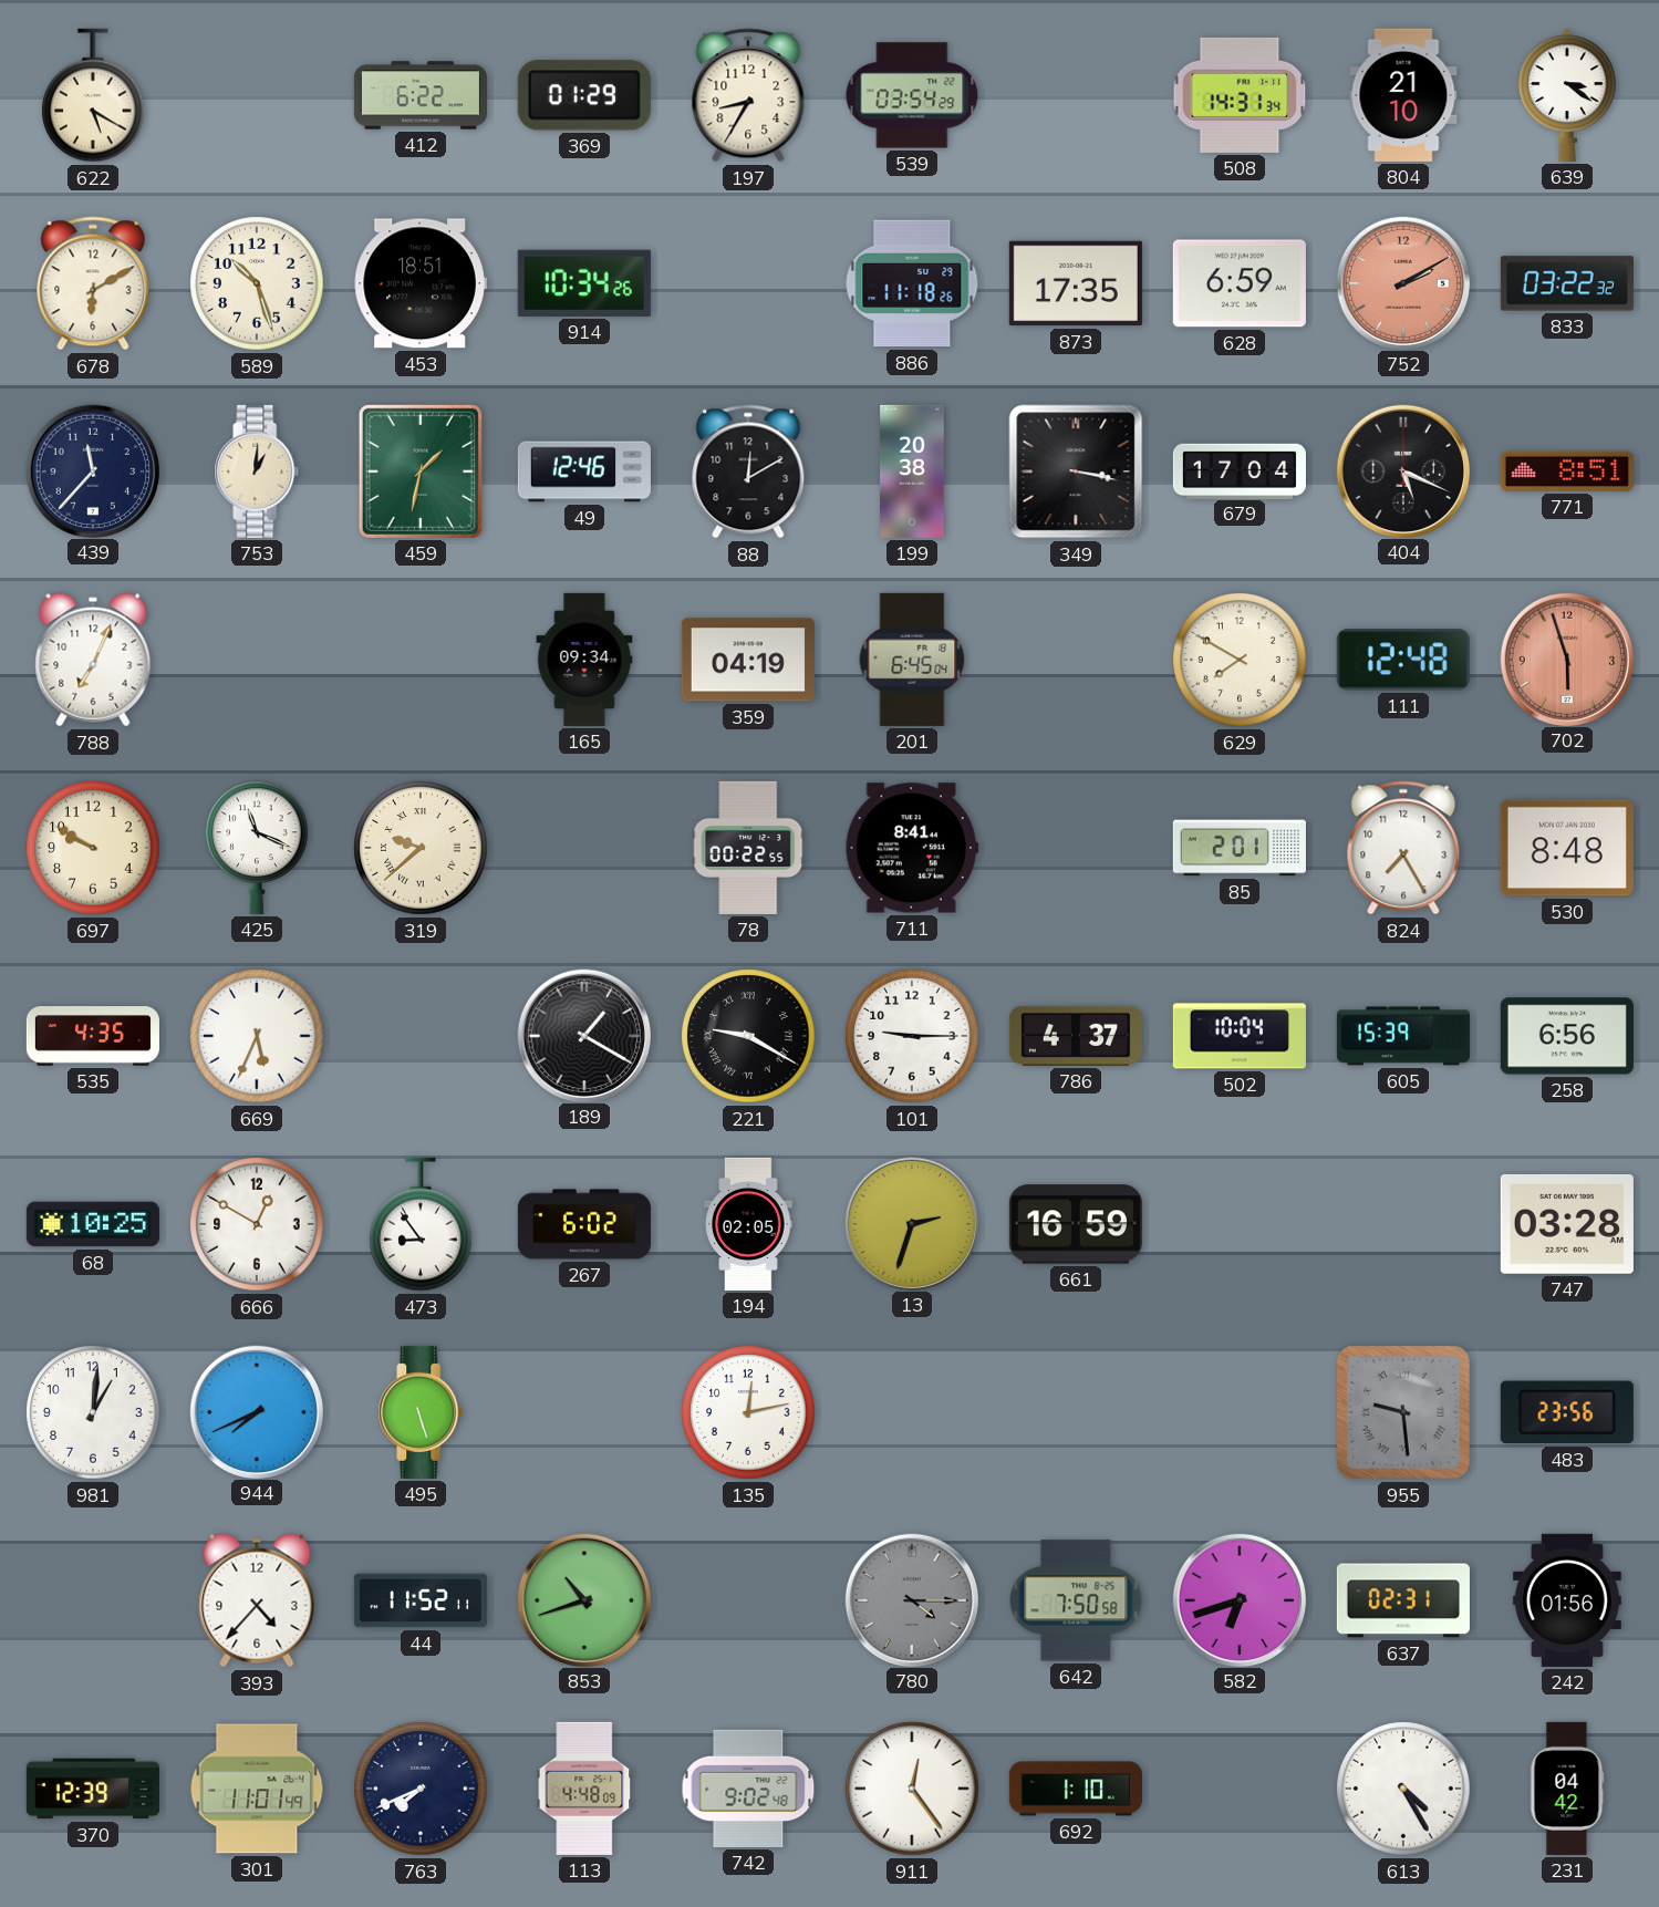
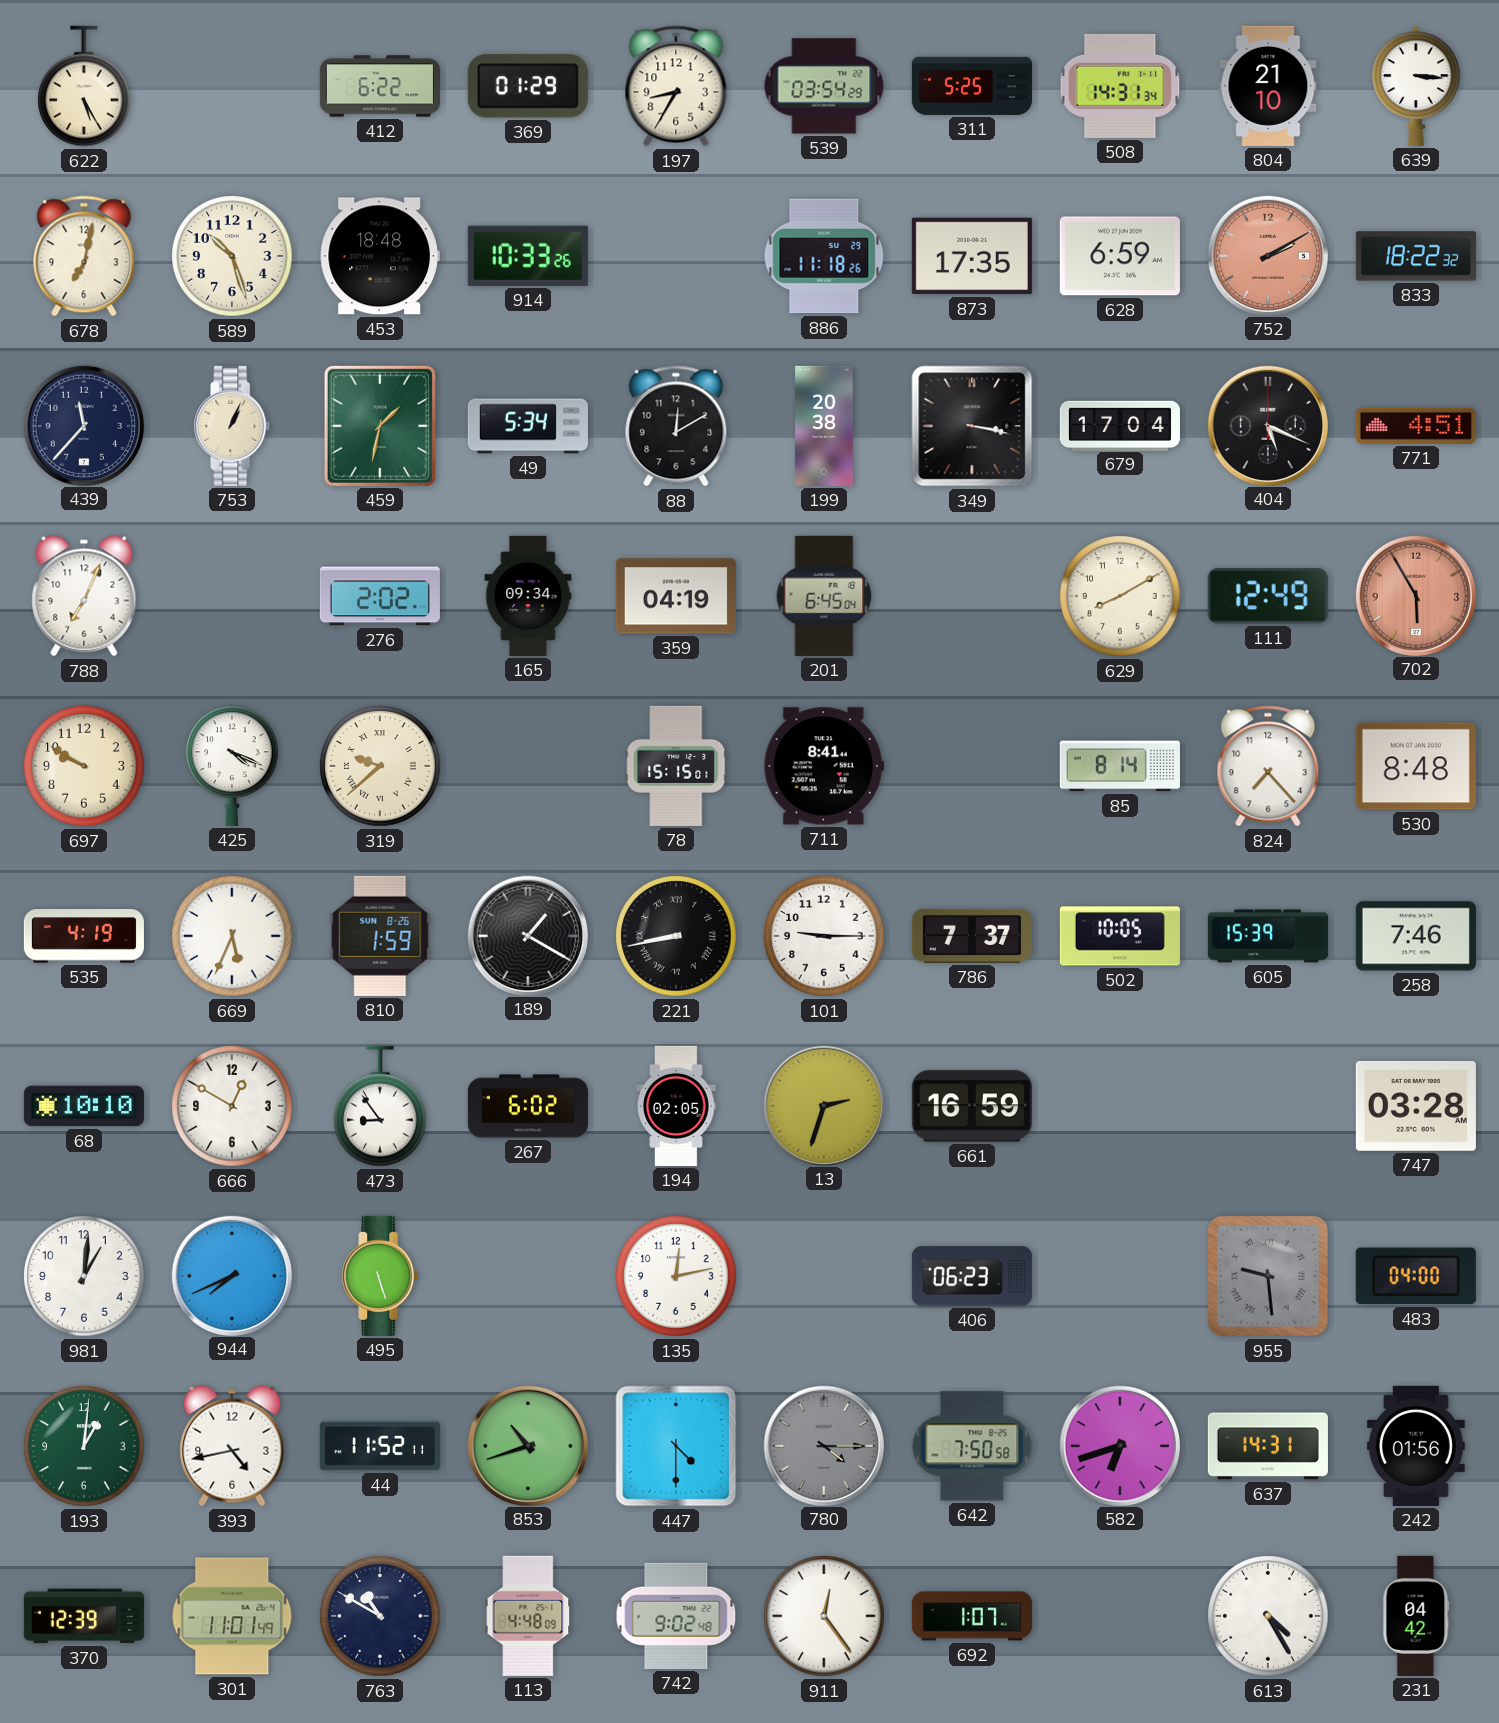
622: 5:20 -> 5:25
311: none -> 5:25
639: 3:21 -> 3:16
678: 6:10 -> 7:02
453: 18:51 -> 18:48
914: 10:34 -> 10:33
833: 03:22 -> 18:22
753: 1:01 -> 1:04
49: 12:46 -> 5:34
771: 8:51 -> 4:51
276: none -> 2:02
629: 7:50 -> 8:10
111: 12:48 -> 12:49
702: 5:57 -> 5:55
425: 11:19 -> 4:19
78: 00:22 -> 15:15
85: 2:01 -> 8:14
824: 7:25 -> 7:23
535: 4:35 -> 4:19
810: none -> 1:59
221: 9:20 -> 8:43
786: 4:37 -> 7:37
502: 10:04 -> 10:05
258: 6:56 -> 7:46
68: 10:25 -> 10:10
406: none -> 06:23
483: 23:56 -> 04:00
193: none -> 1:01
393: 4:37 -> 4:43
447: none -> 4:30
637: 02:31 -> 14:31
763: 7:41 -> 10:50
692: 1:10 -> 1:07
